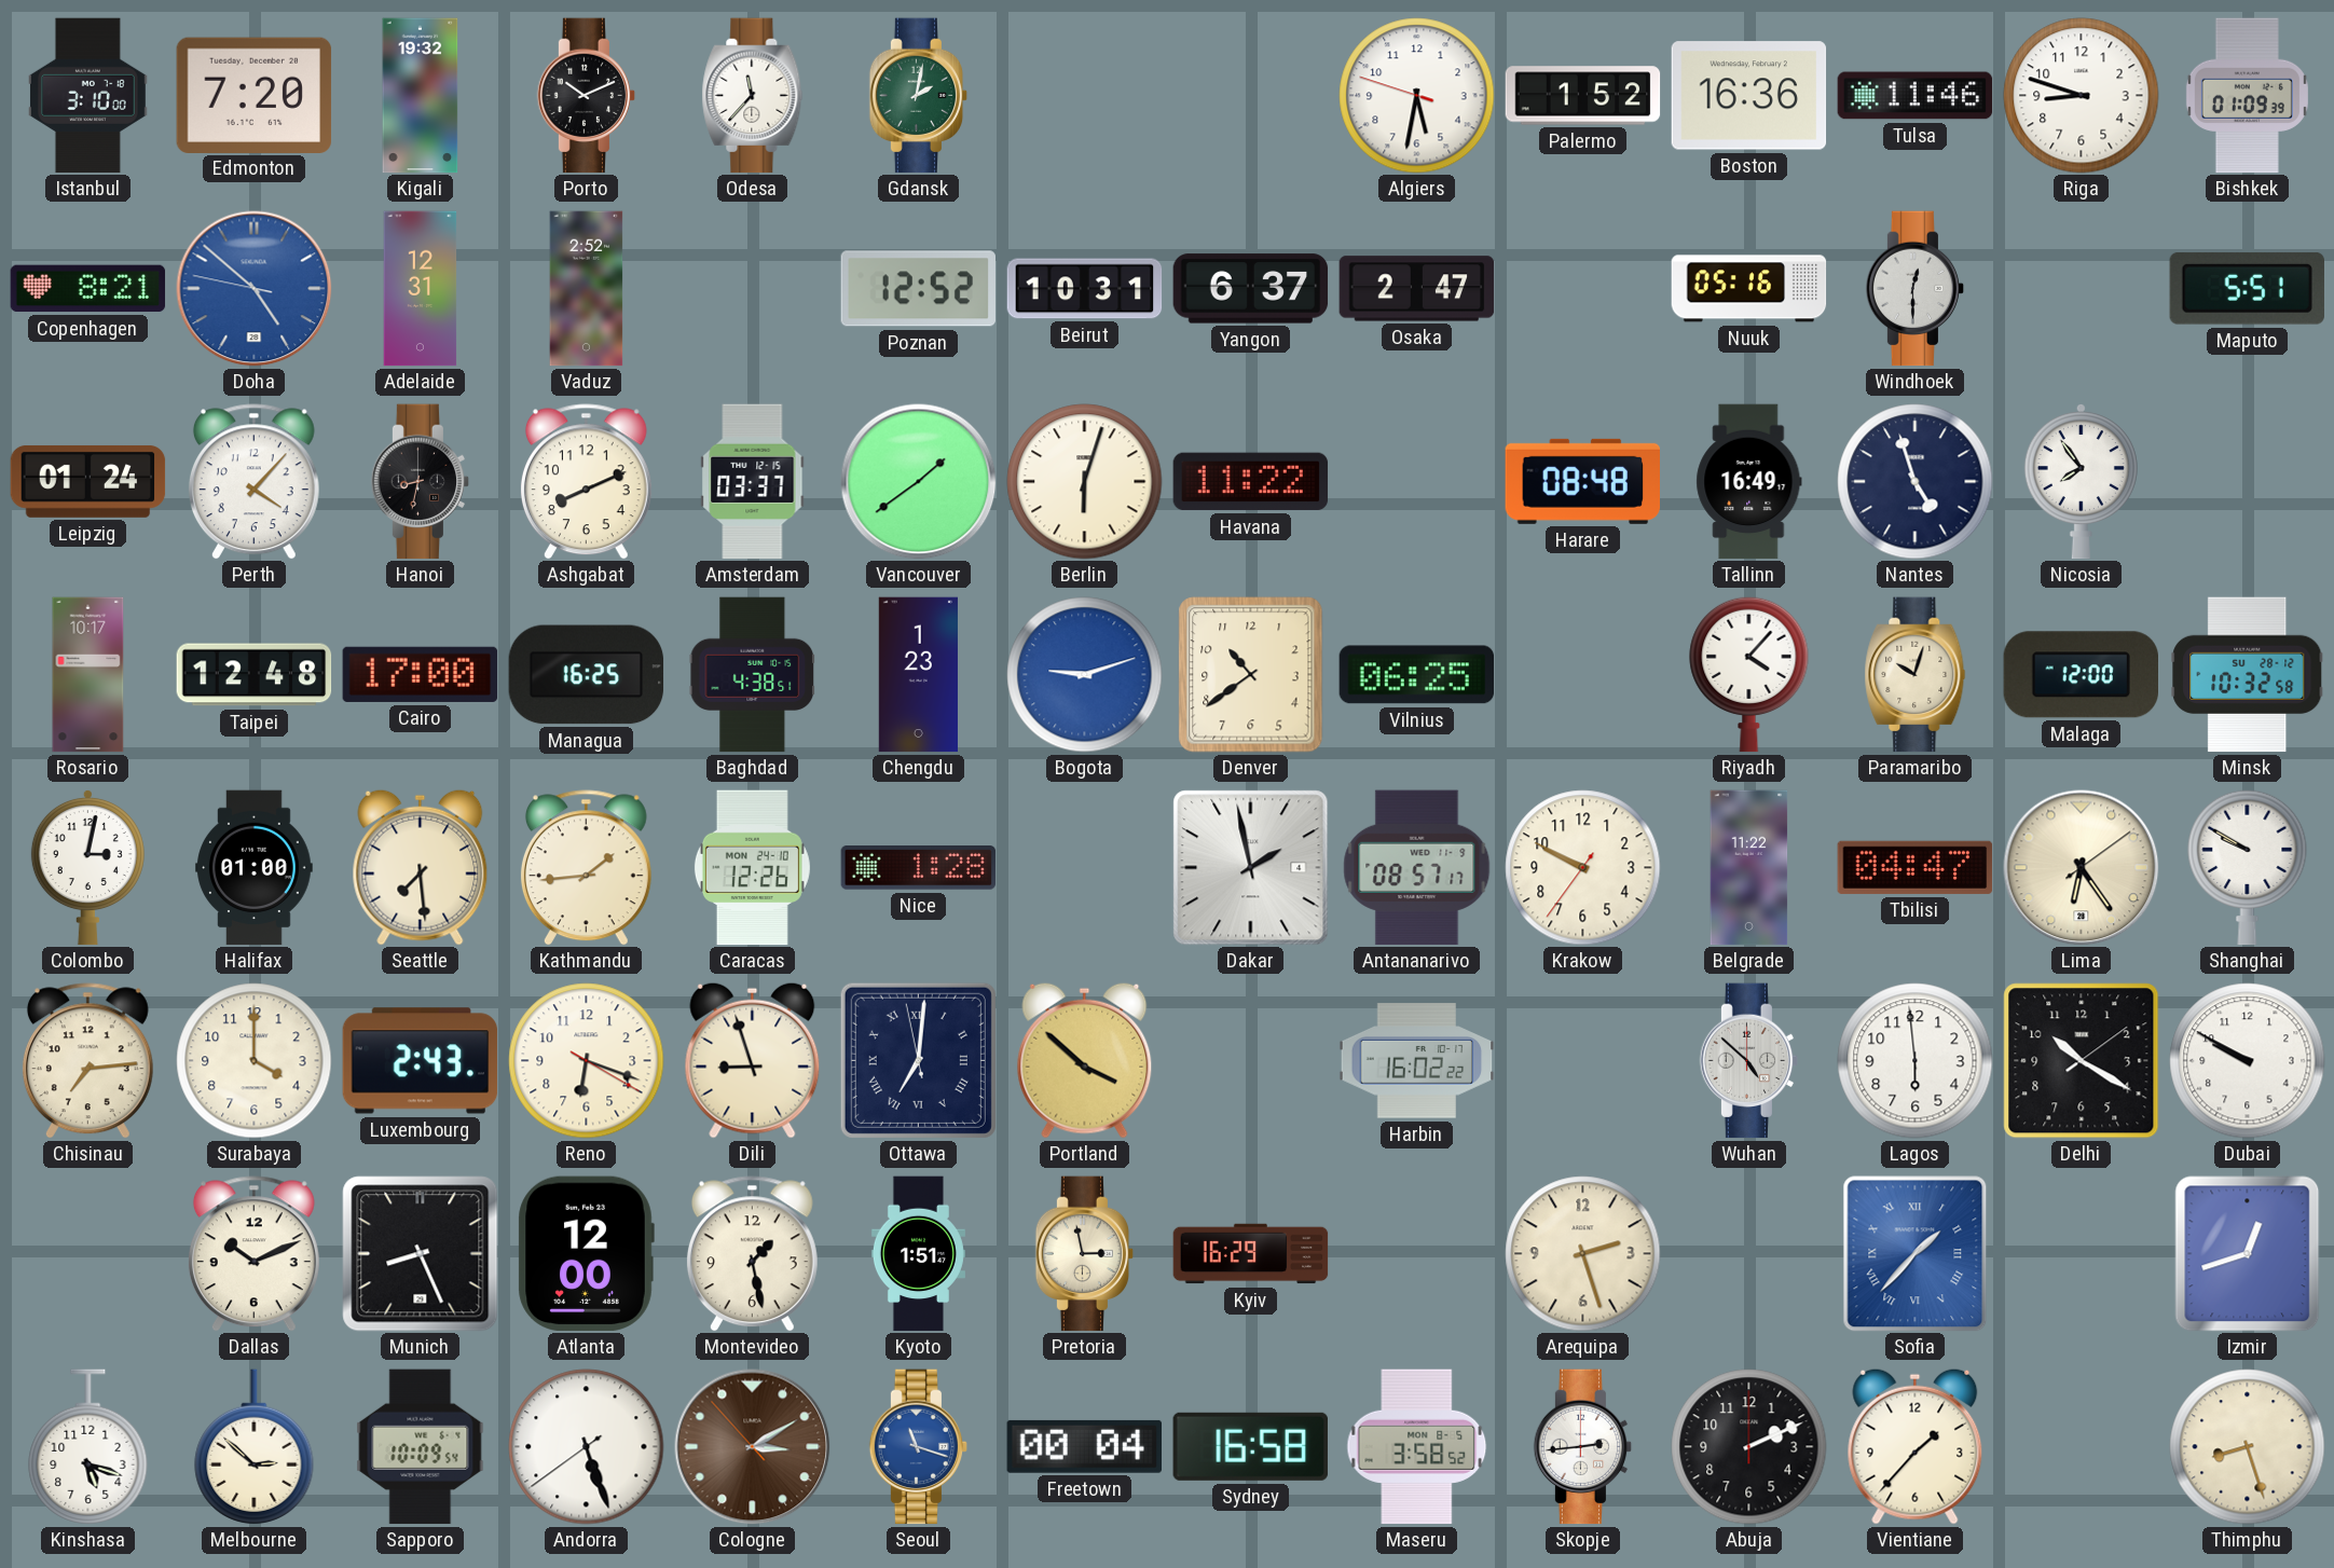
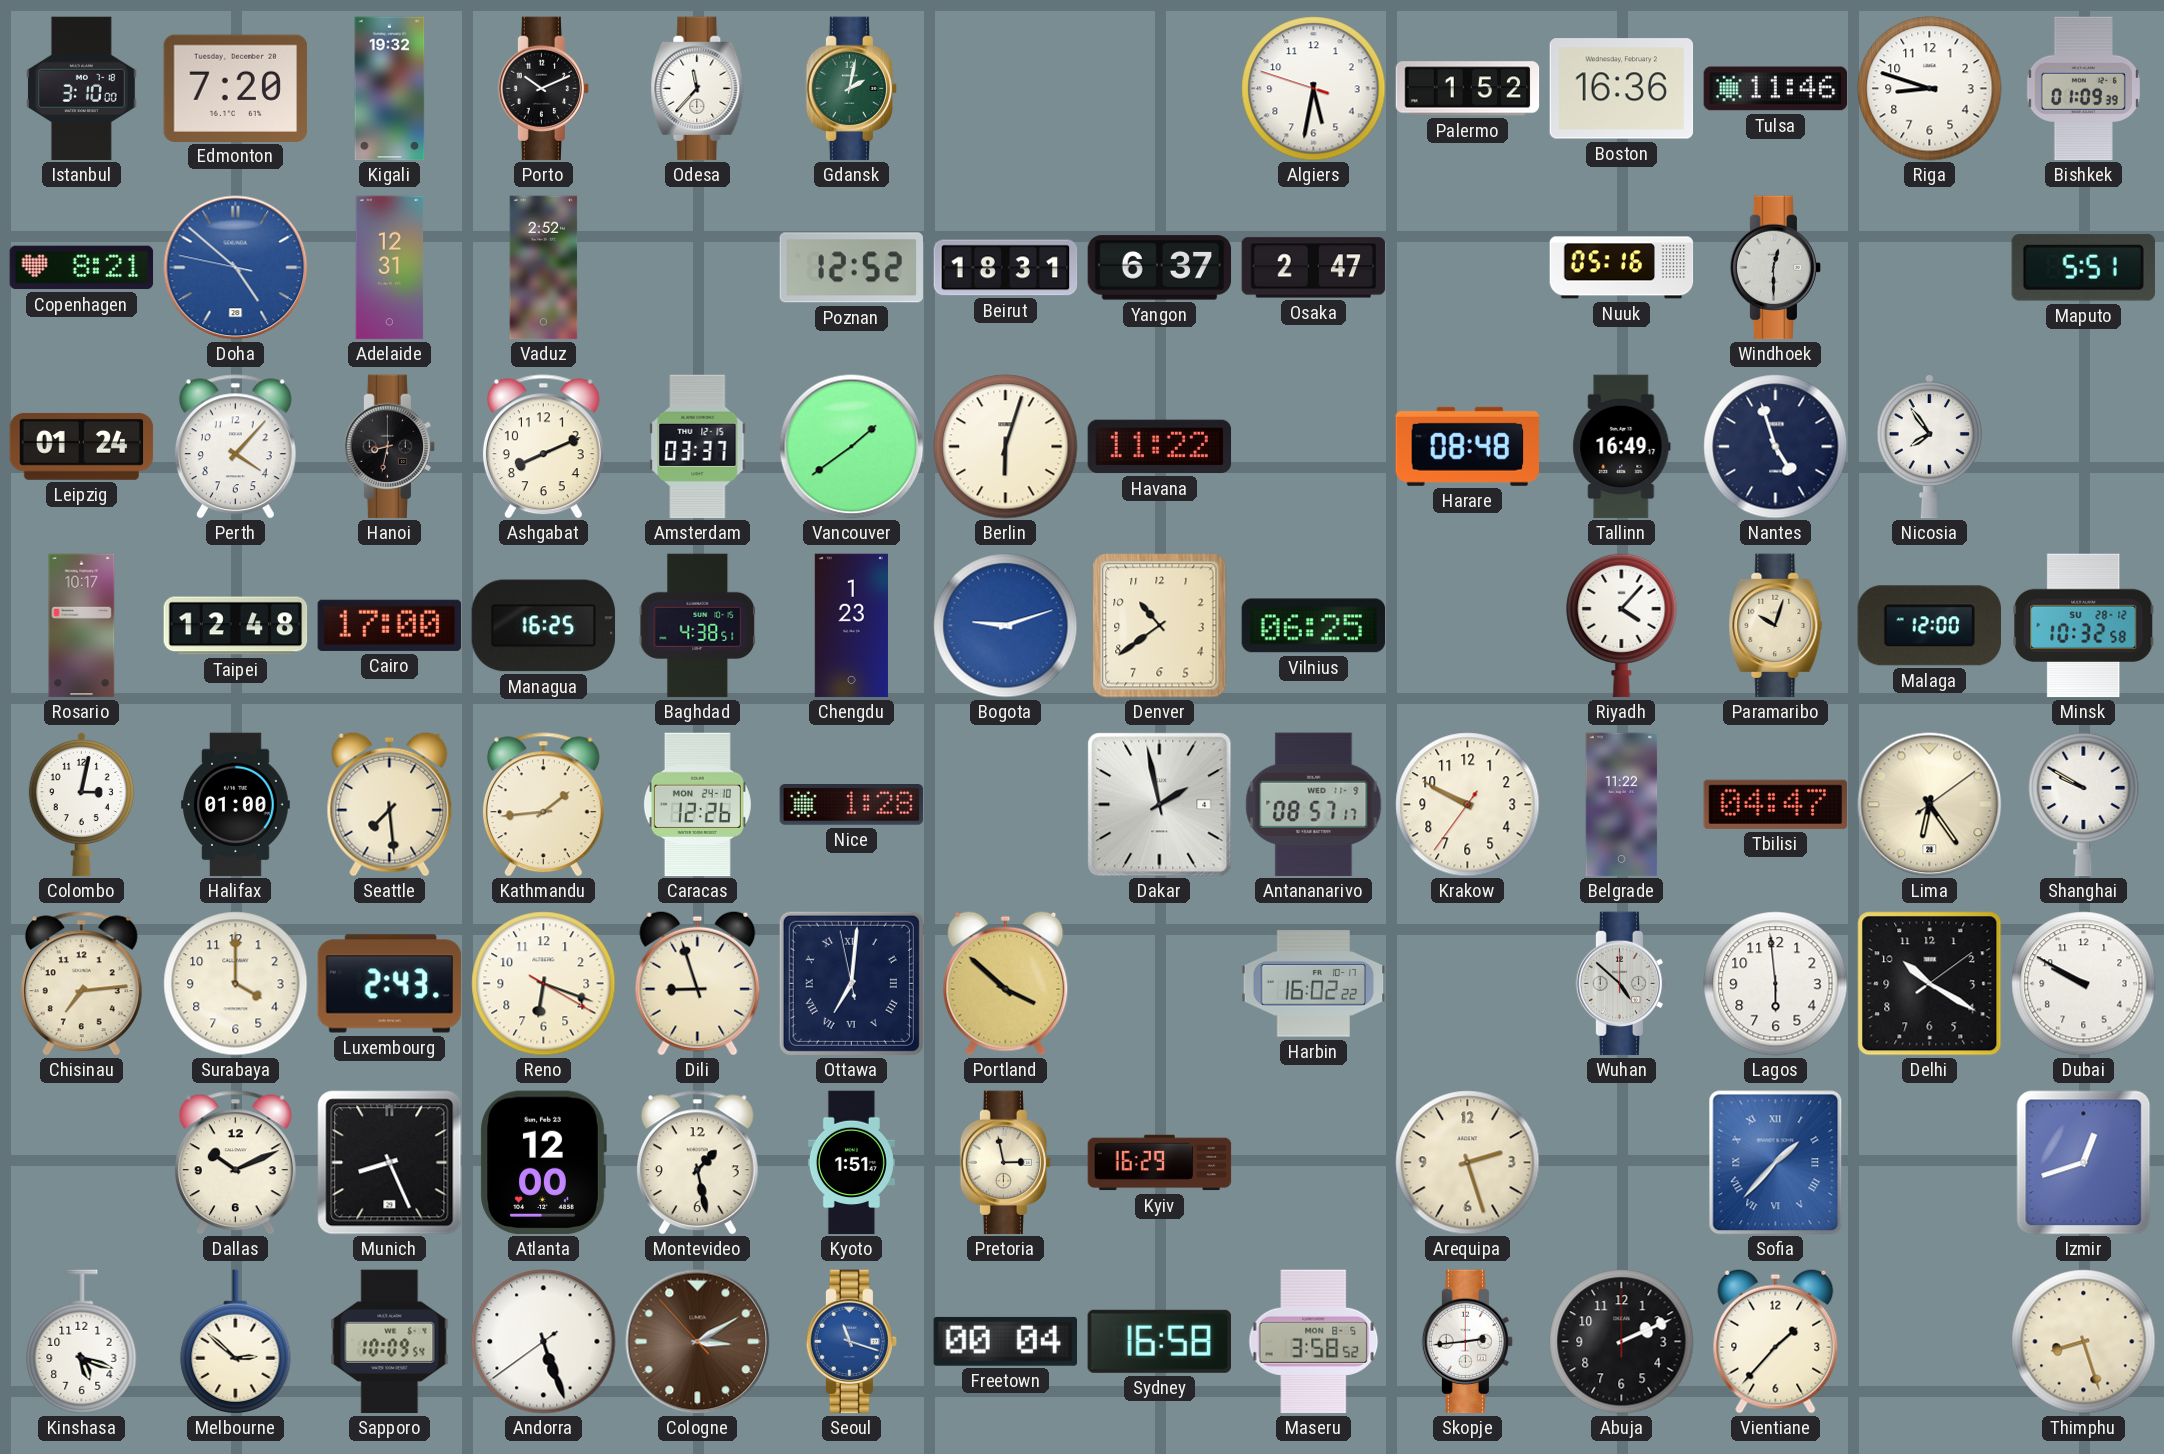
Beirut: 10:31 -> 18:31
